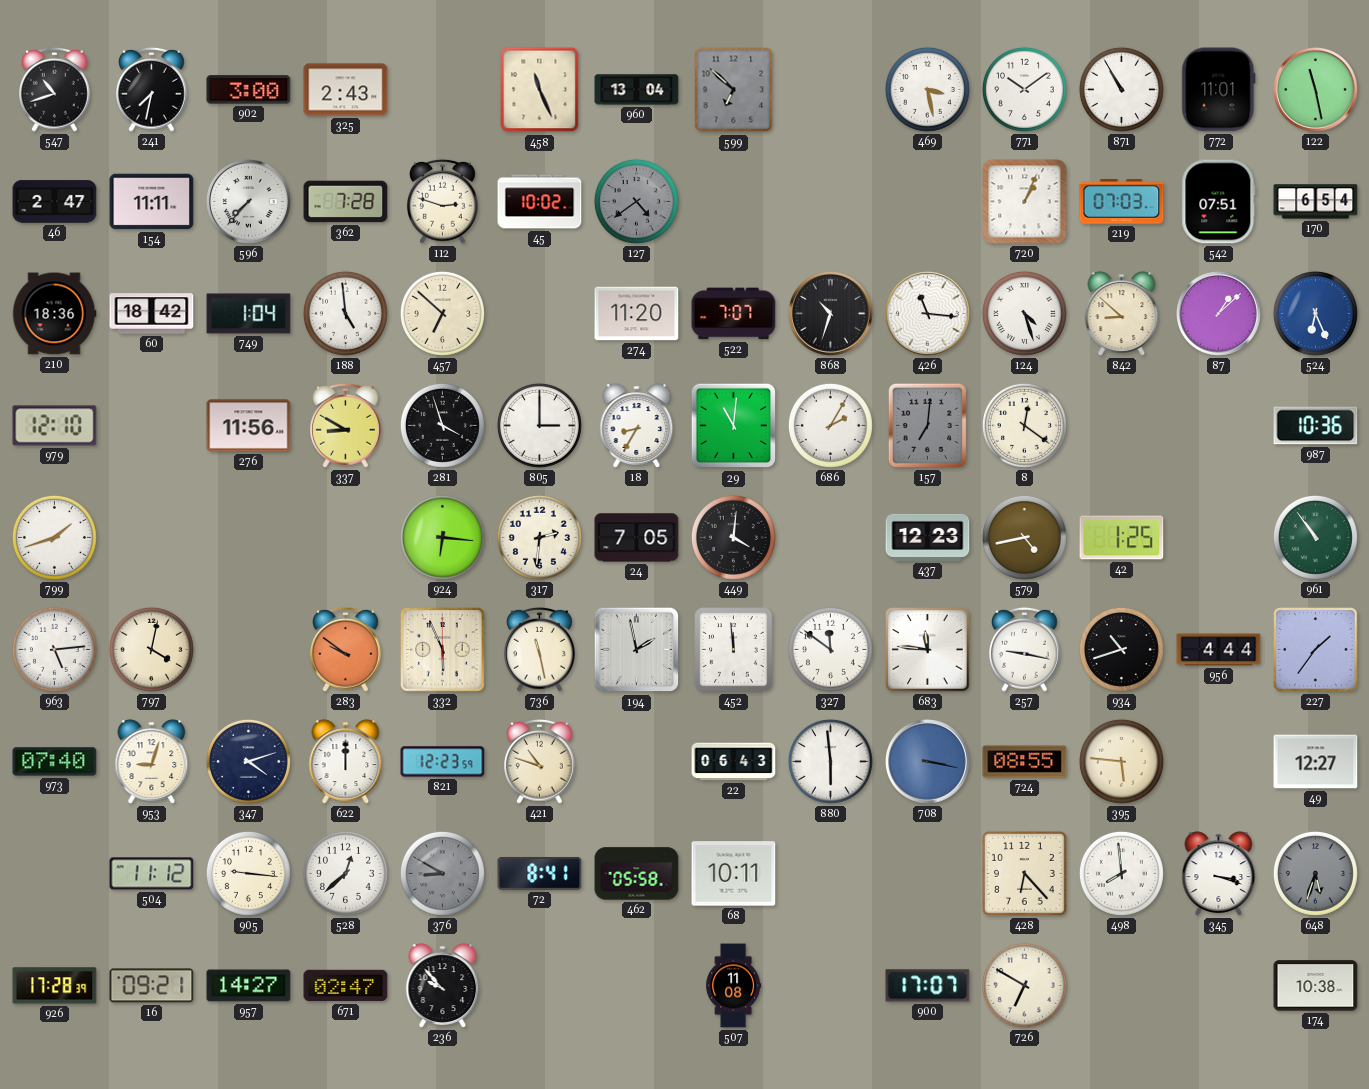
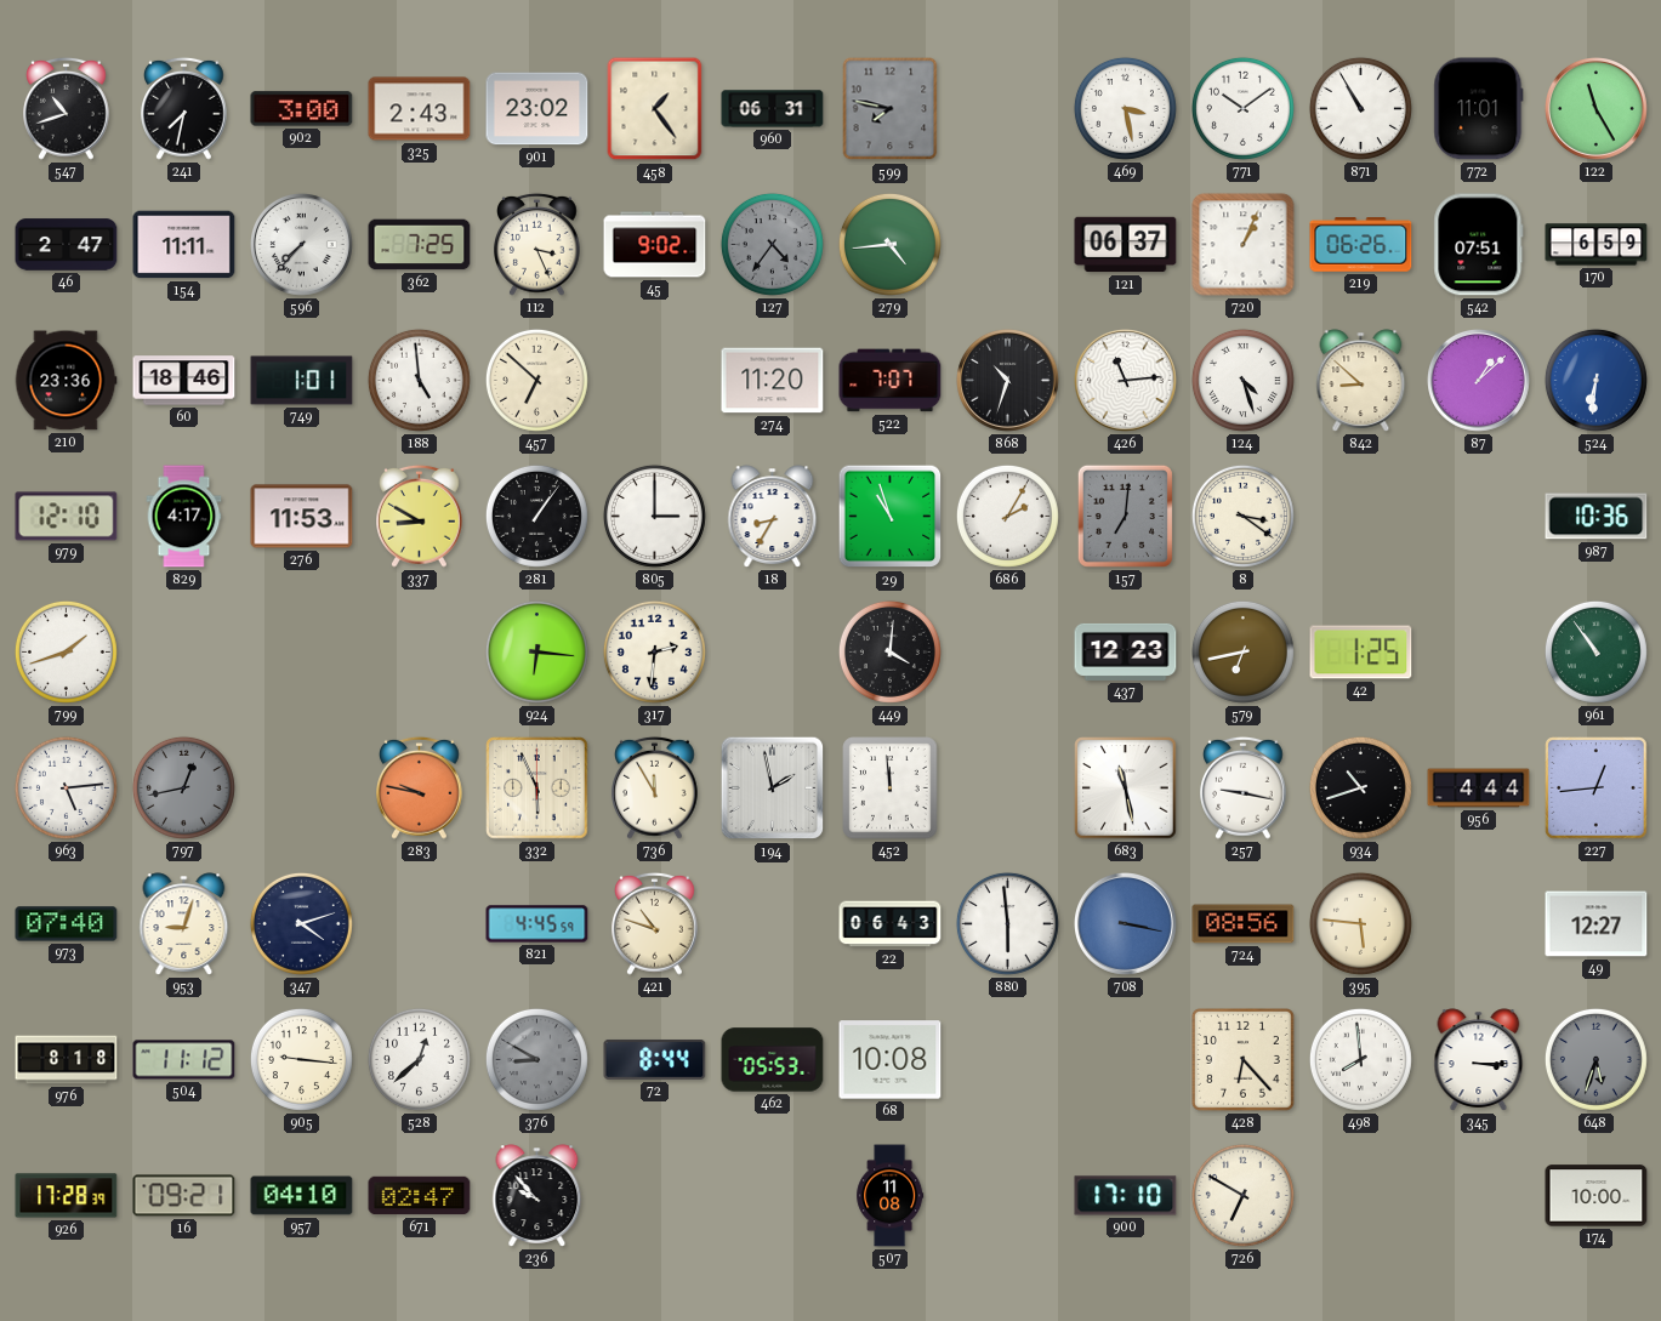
901: none -> 23:02
458: 11:26 -> 1:24
960: 13:04 -> 06:31
599: 6:52 -> 7:47
122: 11:28 -> 11:25
362: 7:28 -> 7:25
112: 2:48 -> 3:26
45: 10:02 -> 9:02
127: 4:39 -> 4:36
279: none -> 4:44
121: none -> 06:37
219: 07:03 -> 06:26
170: 6:54 -> 6:59
210: 18:36 -> 23:36
60: 18:42 -> 18:46
749: 1:04 -> 1:01
426: 11:16 -> 11:14
524: 6:26 -> 6:31
829: none -> 4:17
276: 11:56 -> 11:53
281: 3:57 -> 1:06
29: 11:01 -> 10:57
8: 12:21 -> 3:21
24: 7:05 -> none
579: 4:43 -> 6:43
797: 4:02 -> 12:43
797 dial: cream -> grey
283: 9:51 -> 9:47
736: 11:28 -> 11:55
327: 11:51 -> none
683: 11:46 -> 11:28
227: 1:36 -> 12:44
622: 12:00 -> none
821: 12:23 -> 4:45
724: 08:55 -> 08:56
976: none -> 8:18
72: 8:41 -> 8:44
462: 05:58 -> 05:53
68: 10:11 -> 10:08
345: 3:18 -> 3:15
957: 14:27 -> 04:10
900: 17:07 -> 17:10
174: 10:38 -> 10:00
